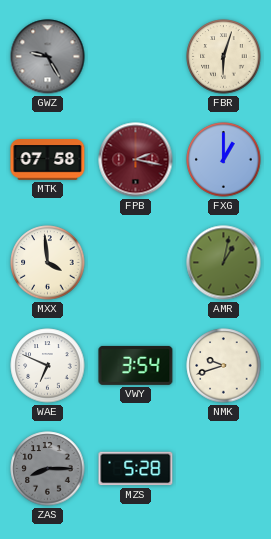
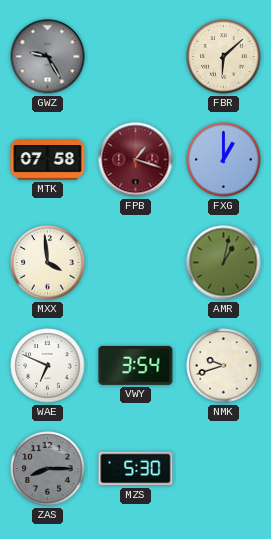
FBR: 6:03 -> 6:08
FPB: 2:17 -> 1:18
MZS: 5:28 -> 5:30
